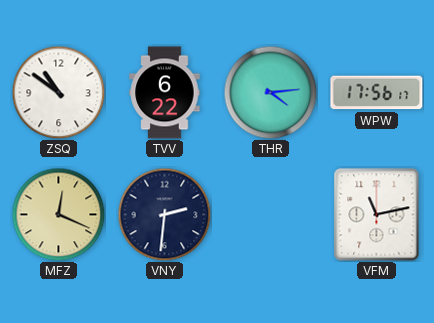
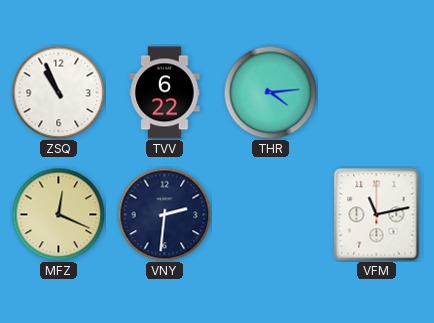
ZSQ: 10:51 -> 10:56
WPW: 17:56 -> none
